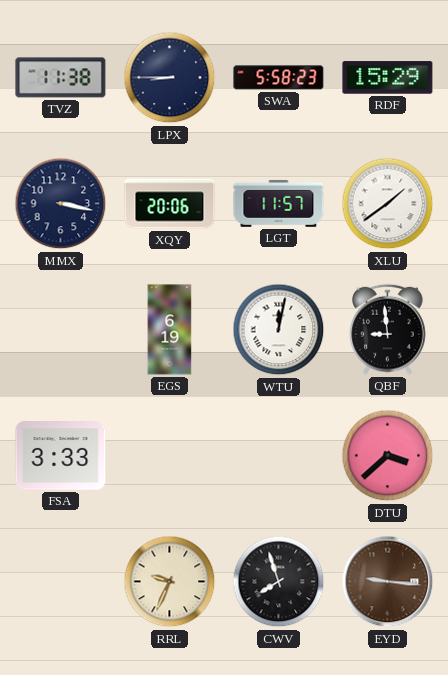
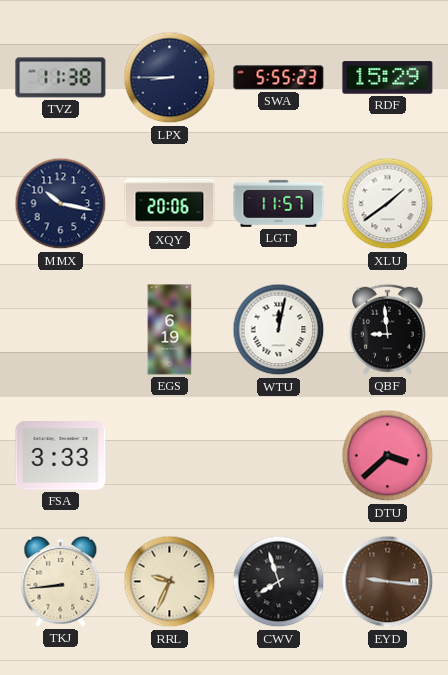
SWA: 5:58 -> 5:55
MMX: 3:17 -> 10:17
TKJ: none -> 8:44
